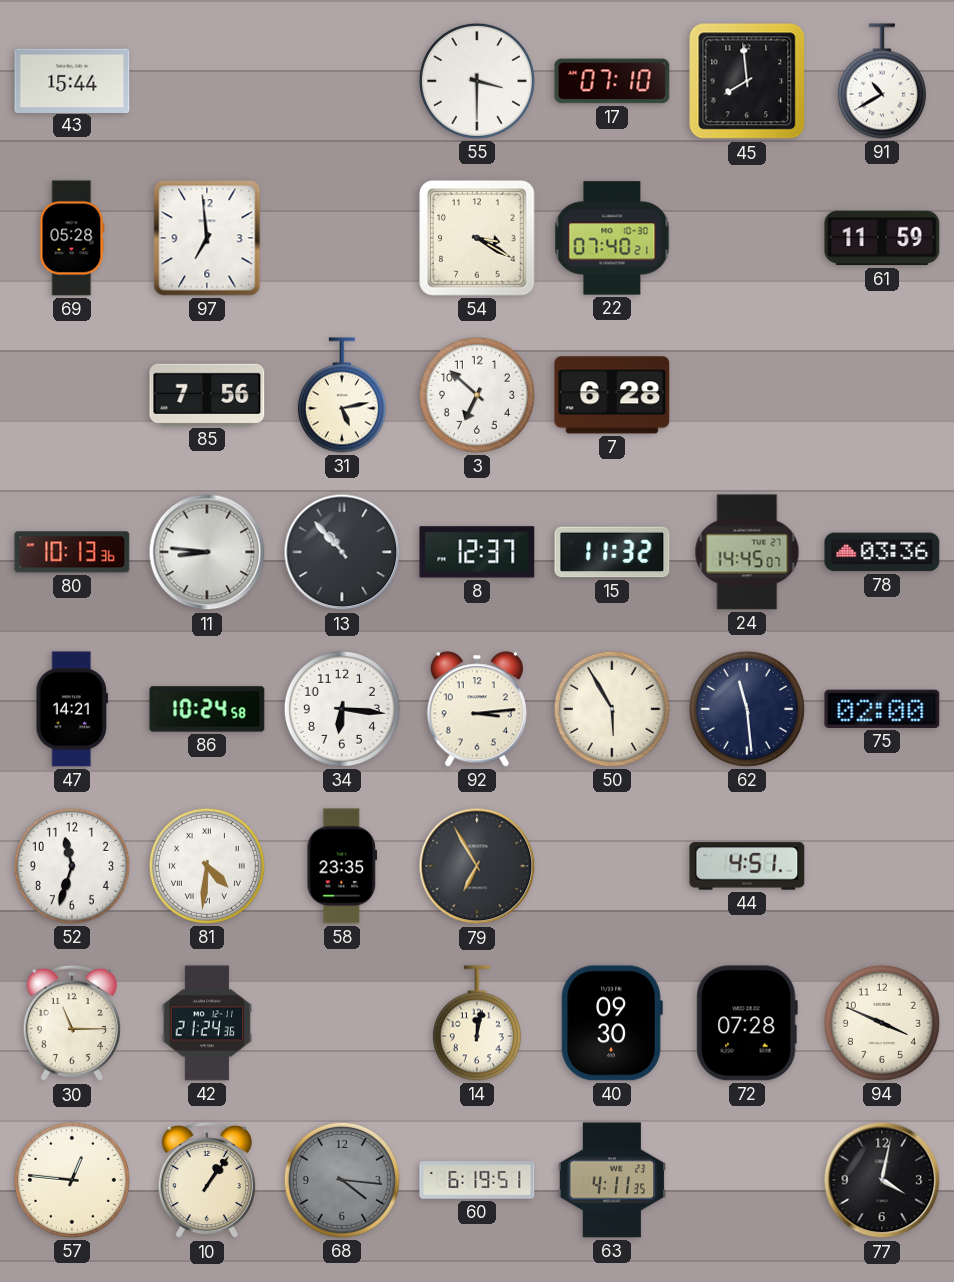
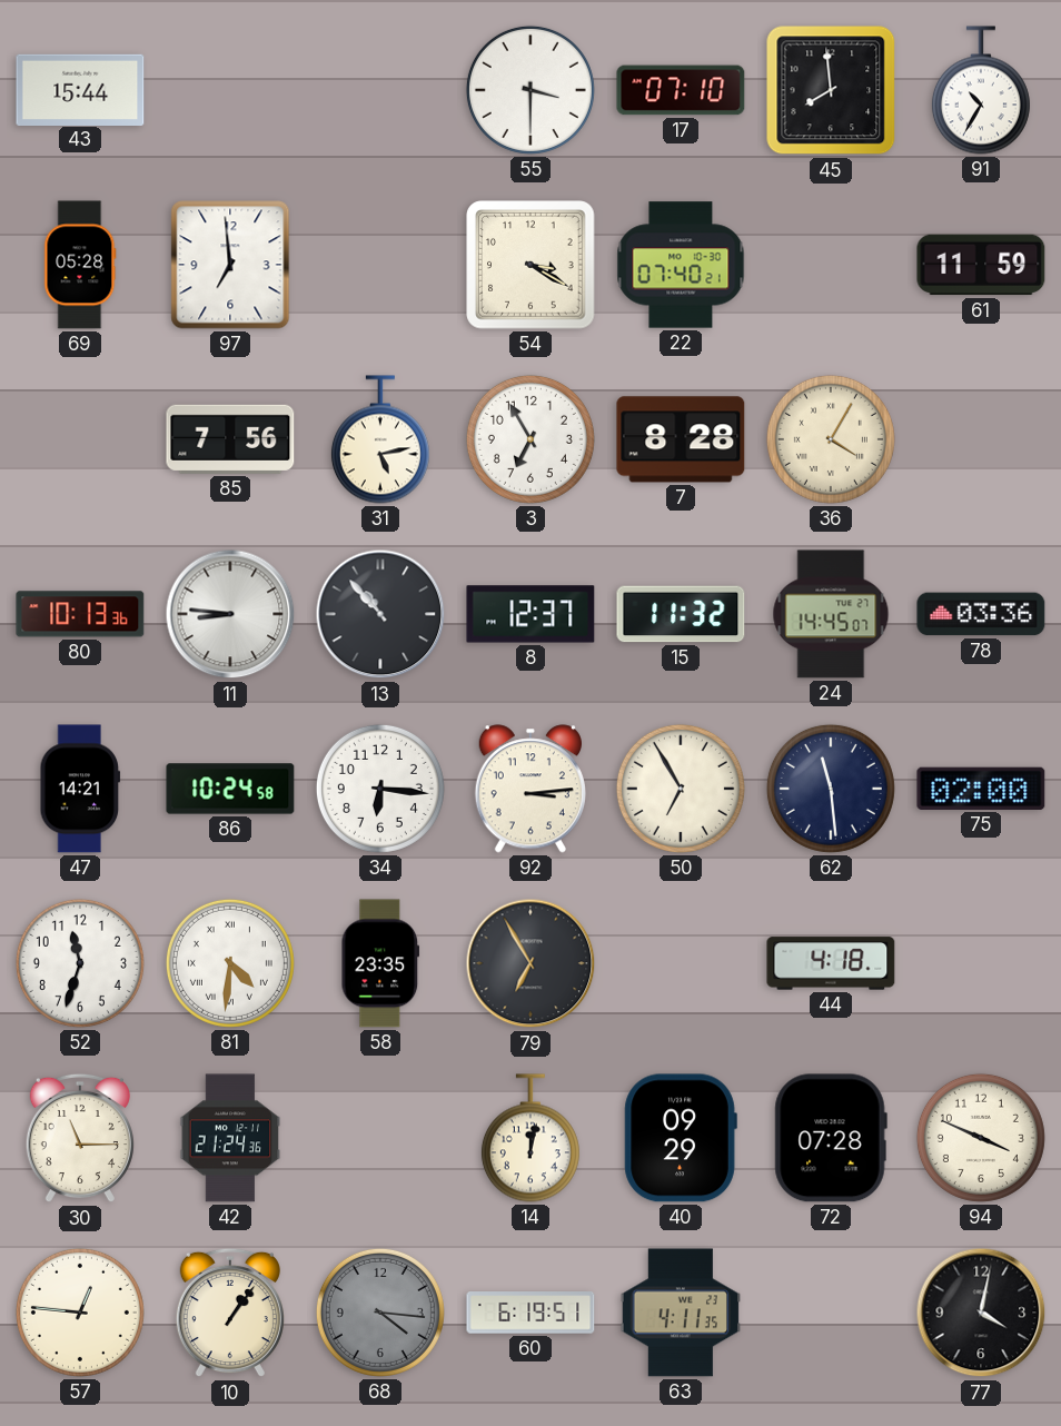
91: 10:40 -> 10:35
3: 6:52 -> 6:55
7: 6:28 -> 8:28
36: none -> 4:05
50: 5:55 -> 6:55
44: 4:51 -> 4:18
40: 09:30 -> 09:29
